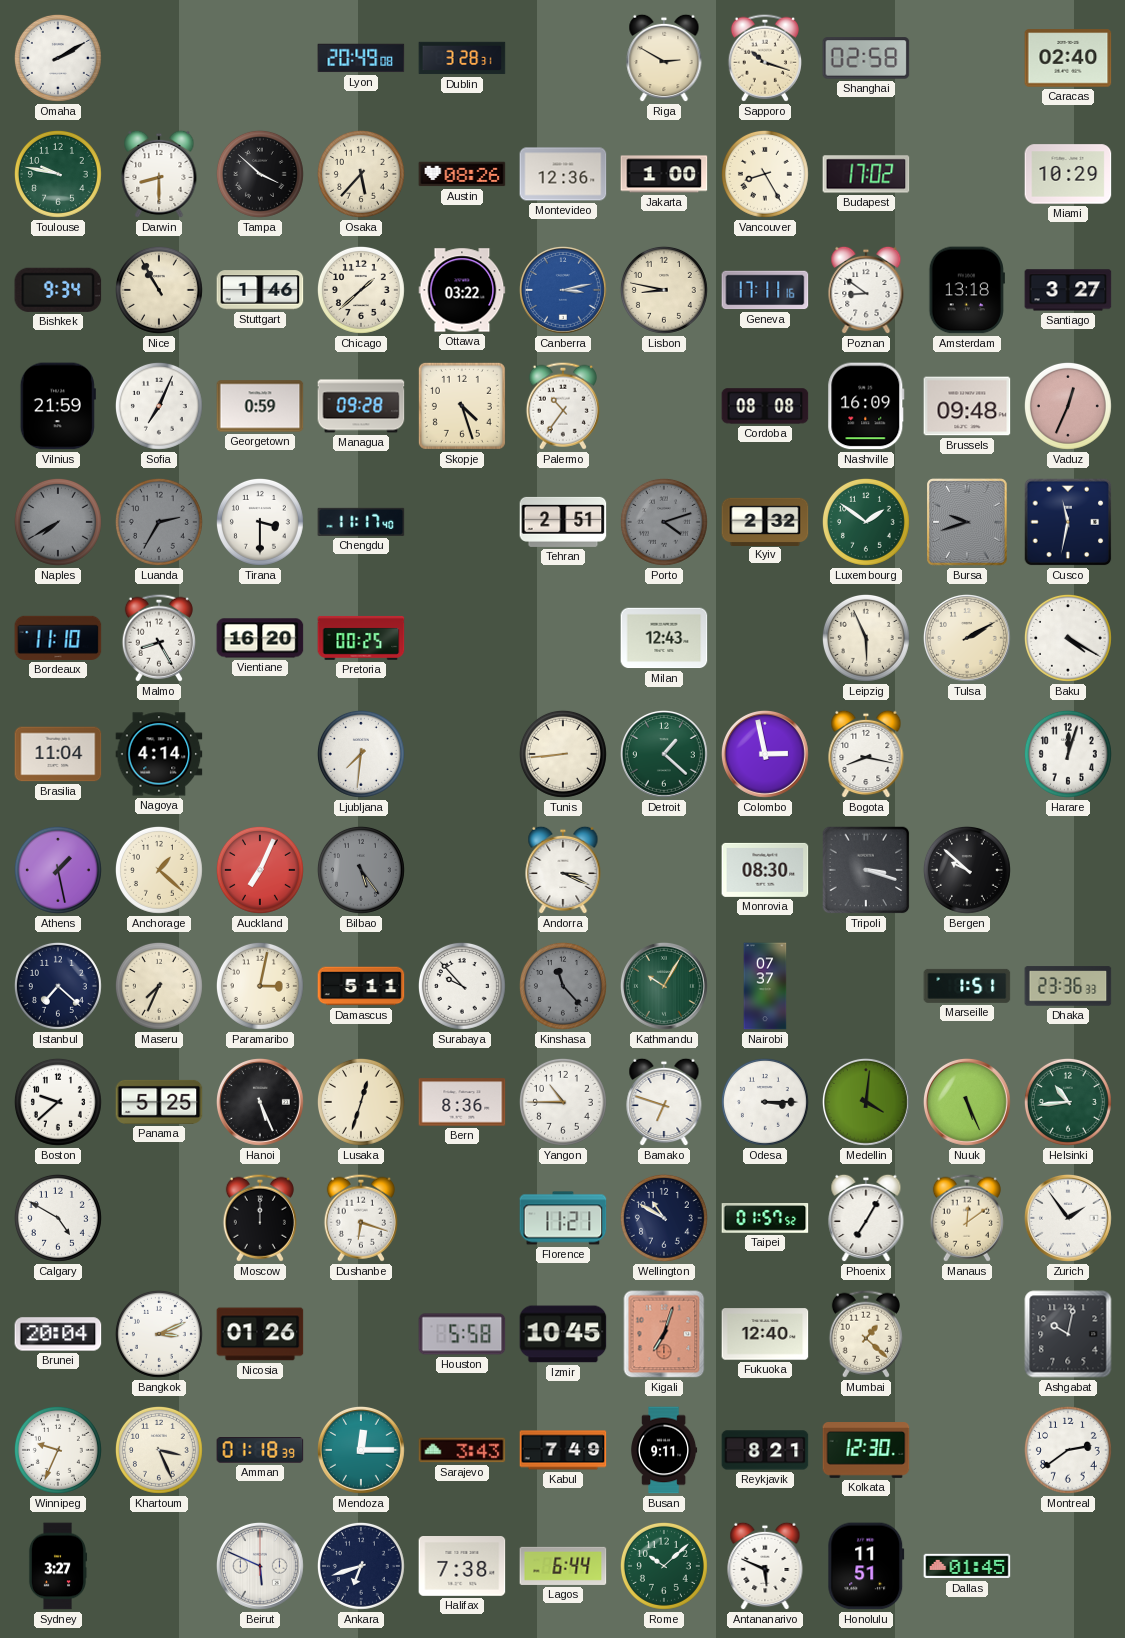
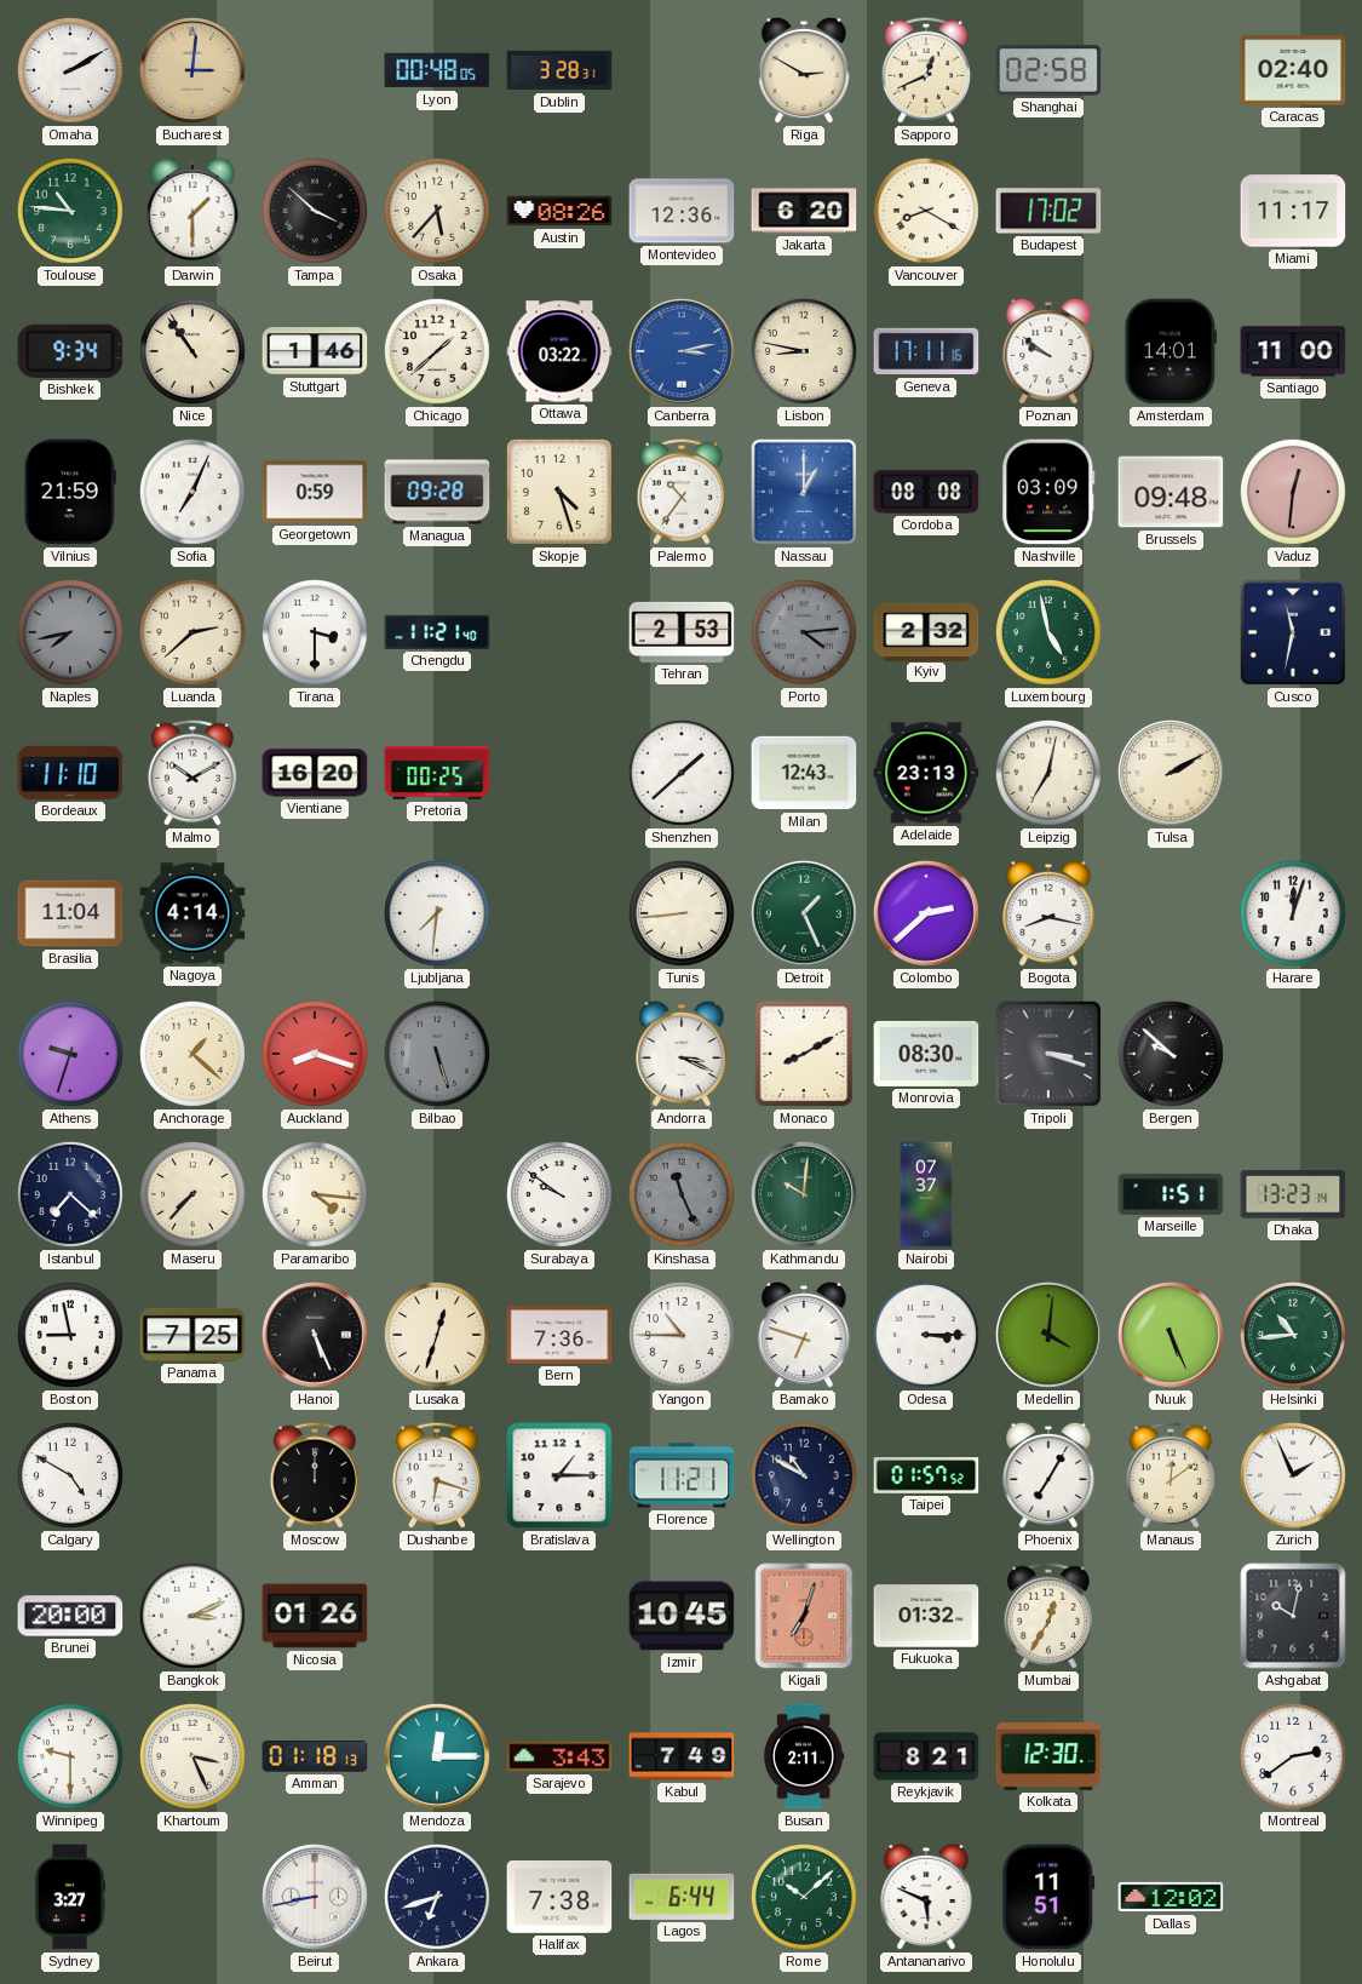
Bucharest: none -> 3:01
Lyon: 20:49 -> 00:48
Sapporo: 10:18 -> 12:41
Toulouse: 9:47 -> 10:46
Darwin: 8:30 -> 1:30
Jakarta: 1:00 -> 6:20
Vancouver: 8:25 -> 8:20
Miami: 10:29 -> 11:17
Nice: 10:55 -> 10:54
Poznan: 8:51 -> 9:51
Amsterdam: 13:18 -> 14:01
Santiago: 3:27 -> 11:00
Nassau: none -> 1:00
Nashville: 16:09 -> 03:09
Vaduz: 12:34 -> 12:31
Naples: 7:40 -> 7:43
Luanda: 2:35 -> 2:38
Luanda dial: grey -> cream
Chengdu: 11:17 -> 11:21
Tehran: 2:51 -> 2:53
Porto: 4:12 -> 4:14
Luxembourg: 1:51 -> 4:58
Bursa: 9:42 -> none
Malmo: 8:25 -> 10:10
Shenzhen: none -> 1:38
Adelaide: none -> 23:13
Leipzig: 5:56 -> 7:02
Baku: 4:20 -> none
Detroit: 1:22 -> 1:26
Colombo: 2:58 -> 2:38
Athens: 1:28 -> 9:33
Auckland: 7:04 -> 8:18
Bilbao: 5:24 -> 5:27
Monaco: none -> 8:10
Maseru: 7:34 -> 7:37
Paramaribo: 3:02 -> 4:16
Damascus: 5:11 -> none
Surabaya: 9:53 -> 9:51
Kinshasa: 11:23 -> 11:26
Kathmandu: 10:05 -> 10:01
Dhaka: 23:36 -> 13:23
Boston: 9:38 -> 8:58
Panama: 5:25 -> 7:25
Bern: 8:36 -> 7:36
Bratislava: none -> 1:15
Zurich: 1:54 -> 1:56
Brunei: 20:04 -> 20:00
Houston: 5:58 -> none
Fukuoka: 12:40 -> 01:32
Mumbai: 1:22 -> 12:35
Winnipeg: 9:34 -> 9:30
Amman: 01:18:39 -> 01:18:13
Busan: 9:11 -> 2:11
Beirut: 5:49 -> 8:43
Dallas: 01:45 -> 12:02
